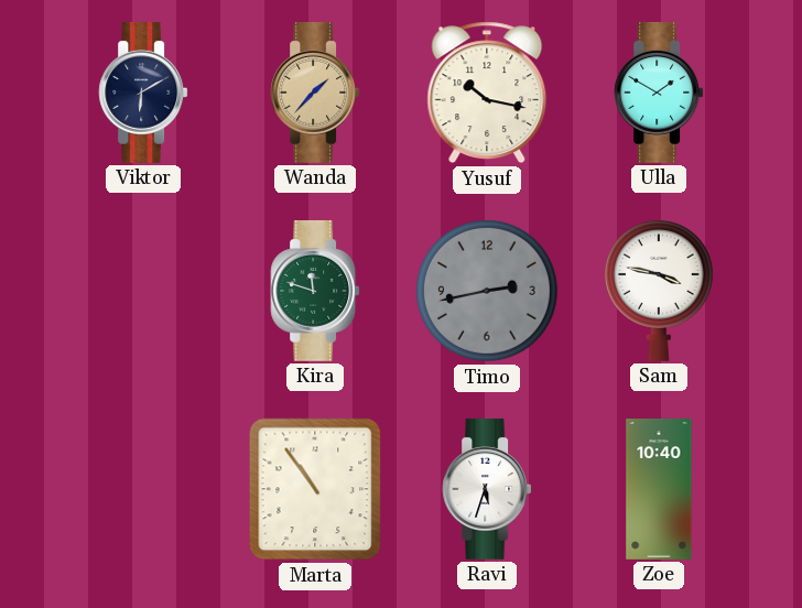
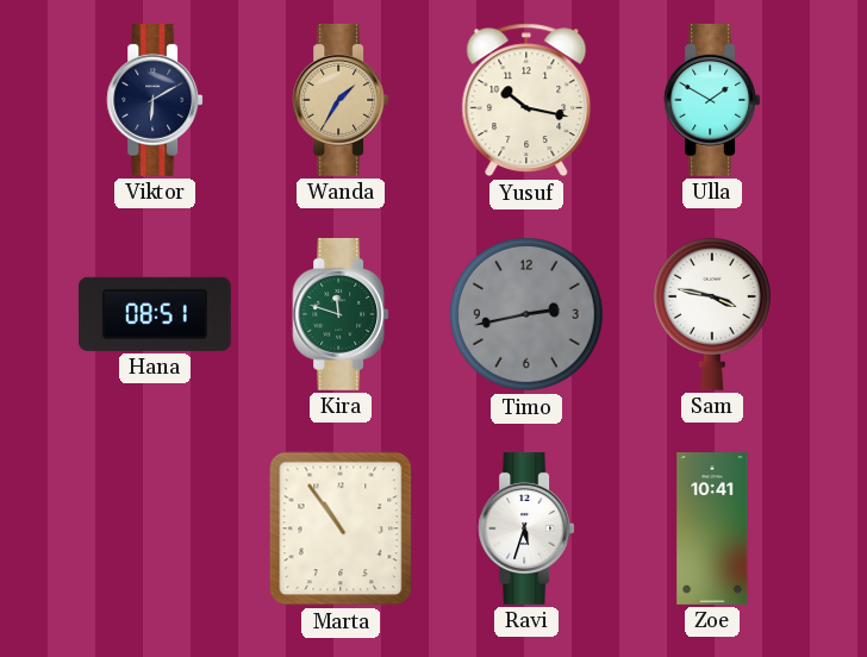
Wanda: 1:37 -> 1:35
Hana: none -> 08:51
Zoe: 10:40 -> 10:41
